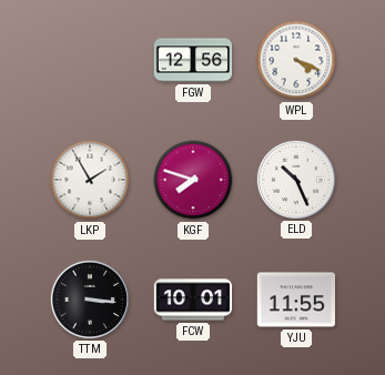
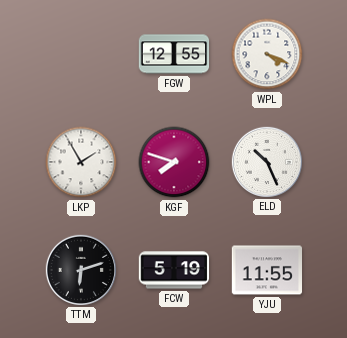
FGW: 12:56 -> 12:55
TTM: 3:16 -> 6:12
FCW: 10:01 -> 5:19
